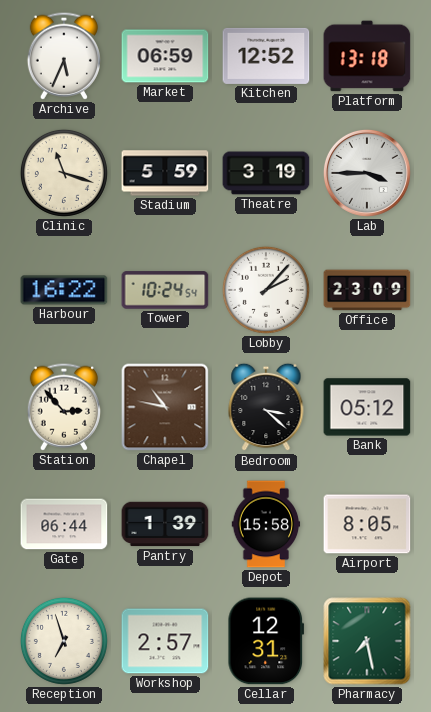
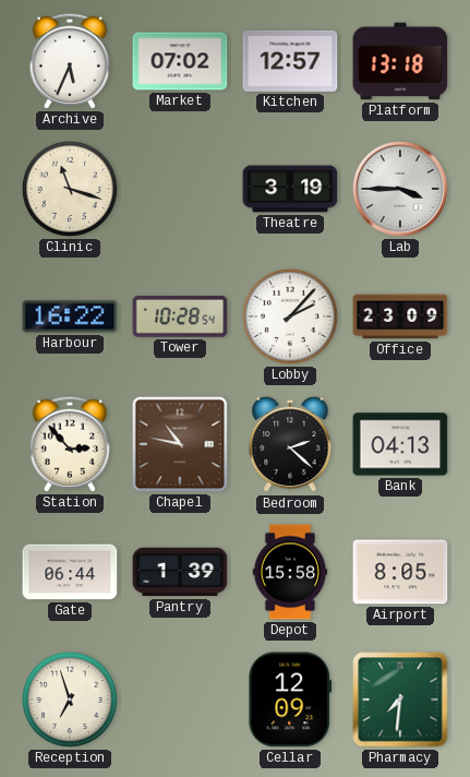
Market: 06:59 -> 07:02
Kitchen: 12:52 -> 12:57
Stadium: 5:59 -> none
Tower: 10:24 -> 10:28
Bedroom: 3:22 -> 2:22
Bank: 05:12 -> 04:13
Workshop: 2:57 -> none
Cellar: 12:31 -> 12:09
Pharmacy: 7:28 -> 7:31
